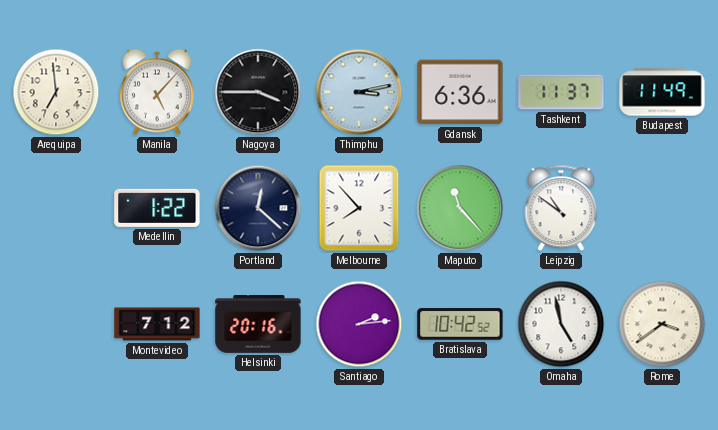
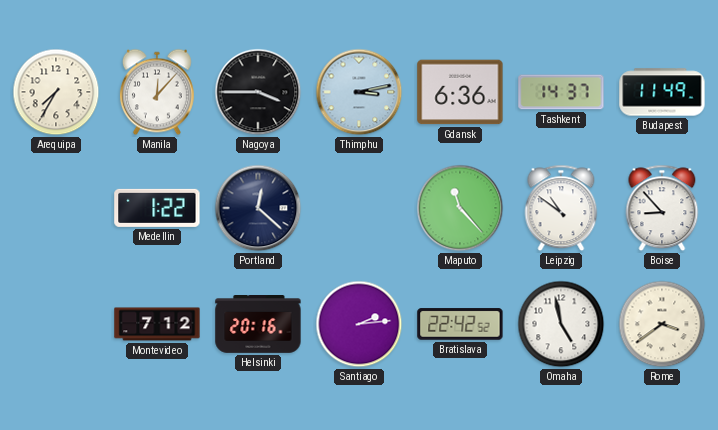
Arequipa: 6:59 -> 7:35
Manila: 5:07 -> 12:07
Tashkent: 11:37 -> 14:37
Melbourne: 7:53 -> none
Boise: none -> 8:53
Bratislava: 10:42 -> 22:42
